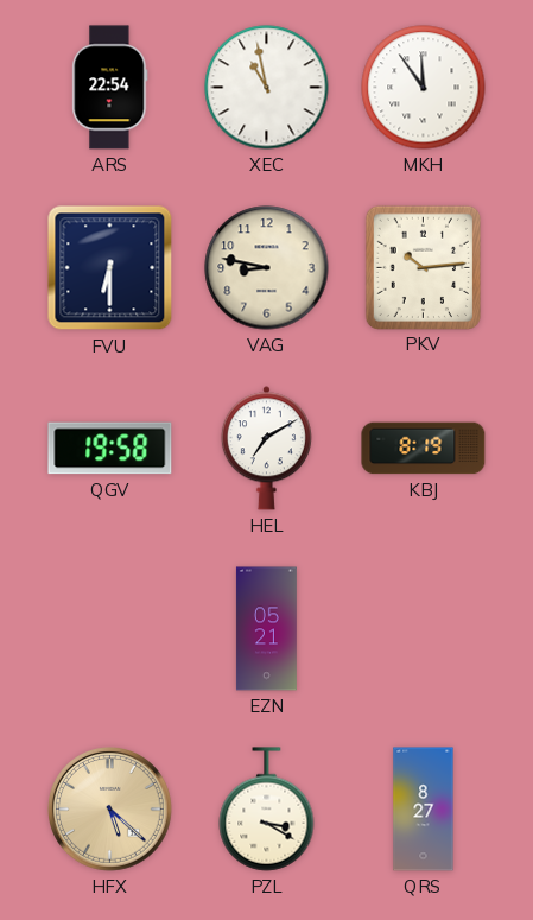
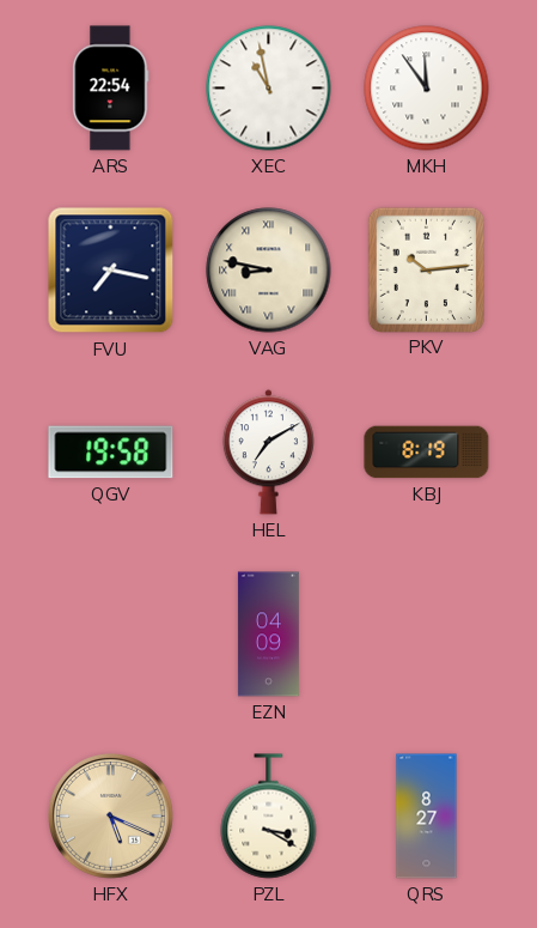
FVU: 6:30 -> 7:17
VAG numerals: Arabic -> Roman
EZN: 05:21 -> 04:09
HFX: 5:22 -> 5:19
